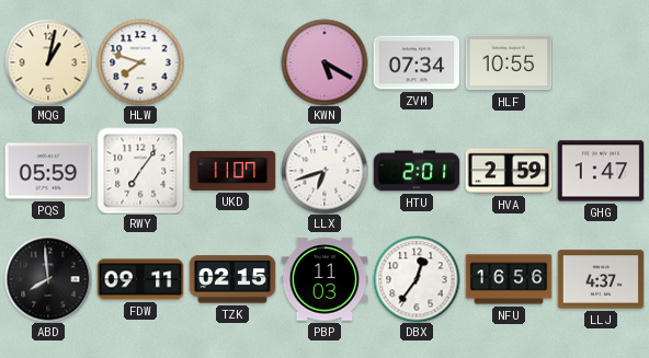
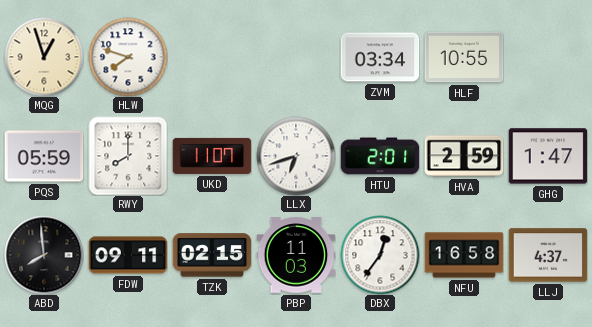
MQG: 1:02 -> 12:57
KWN: 5:20 -> none
ZVM: 07:34 -> 03:34
RWY: 7:06 -> 8:00
NFU: 16:56 -> 16:58
